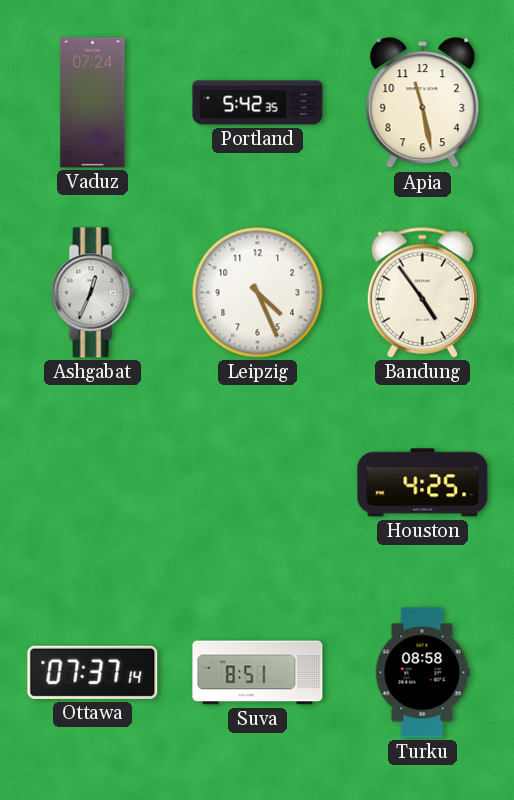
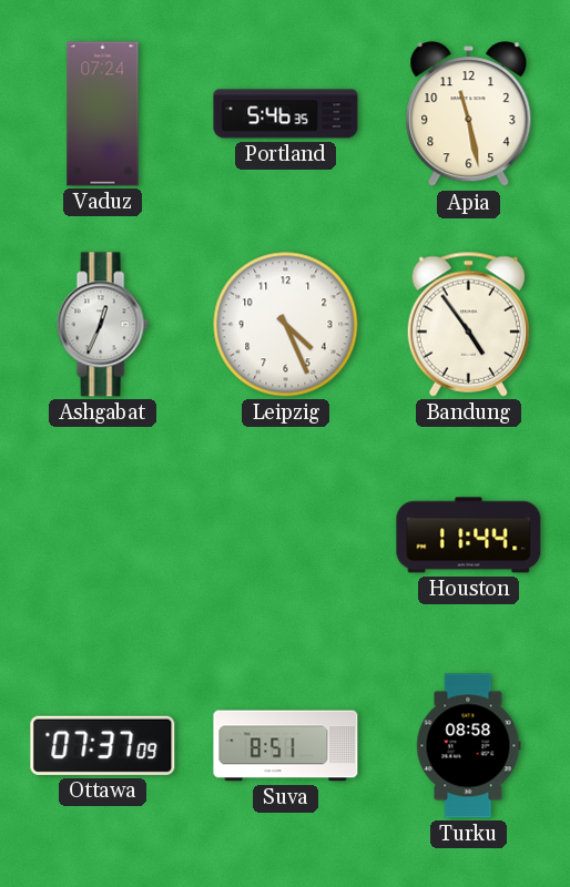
Portland: 5:42 -> 5:46
Houston: 4:25 -> 11:44
Ottawa: 07:37:14 -> 07:37:09
